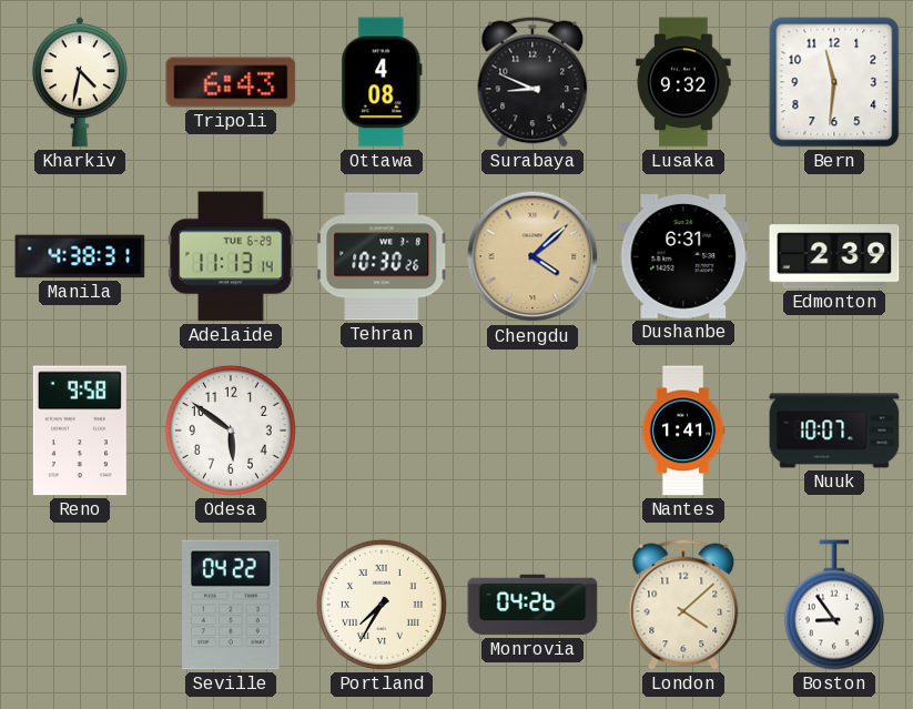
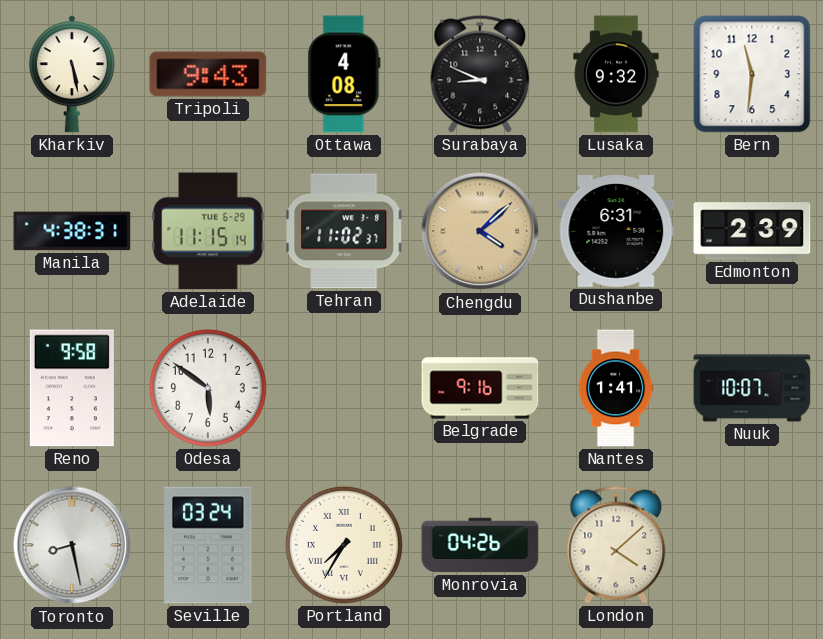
Kharkiv: 4:32 -> 5:28
Tripoli: 6:43 -> 9:43
Adelaide: 11:13 -> 11:15
Tehran: 10:30 -> 11:02
Belgrade: none -> 9:16
Toronto: none -> 8:28
Seville: 04:22 -> 03:24
Boston: 8:54 -> none
